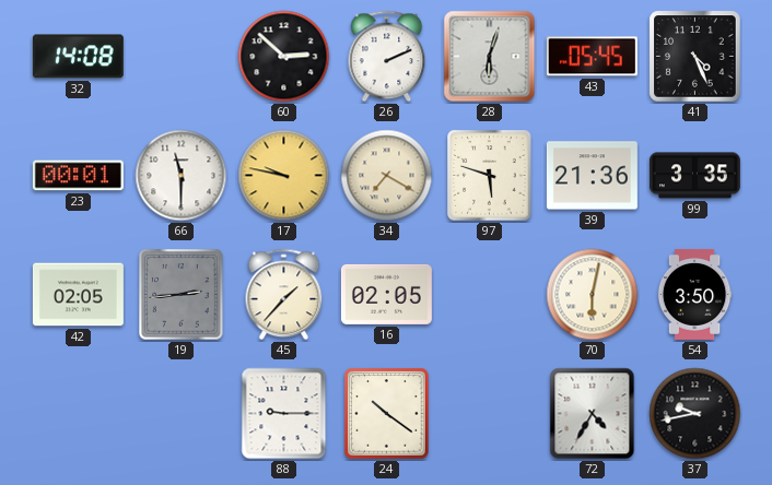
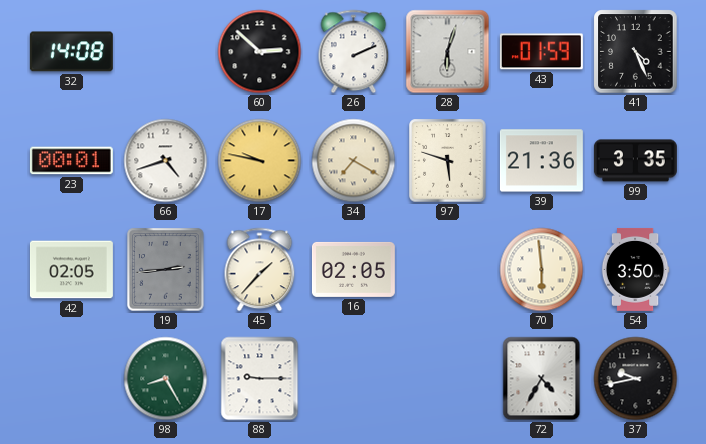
43: 05:45 -> 01:59
66: 11:30 -> 4:42
70: 6:02 -> 5:59
98: none -> 8:25
24: 10:21 -> none
